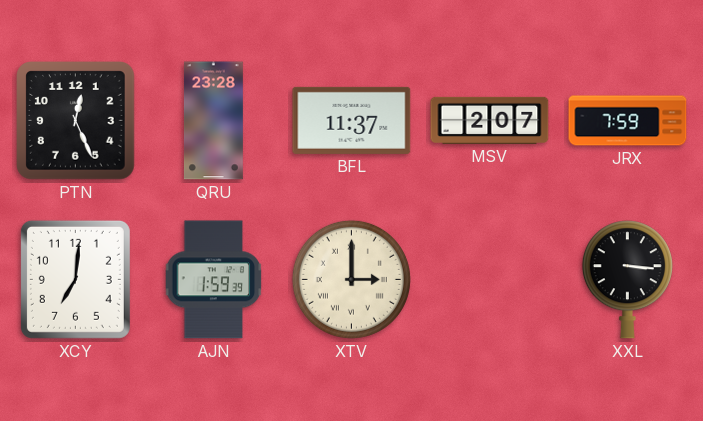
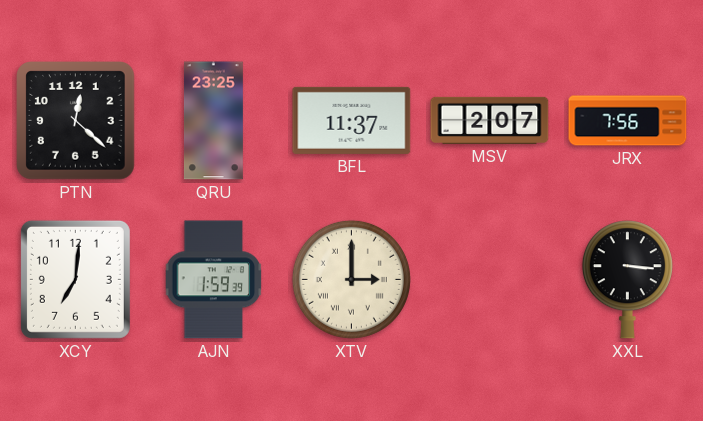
PTN: 12:26 -> 12:22
QRU: 23:28 -> 23:25
JRX: 7:59 -> 7:56
